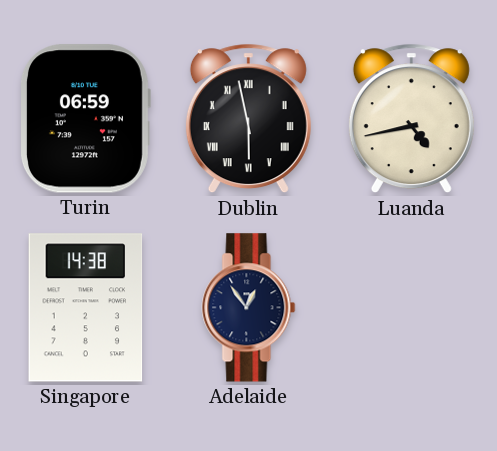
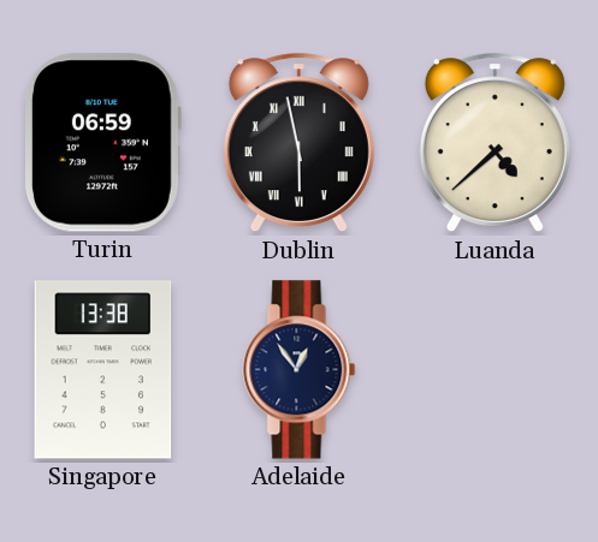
Luanda: 4:43 -> 4:38
Singapore: 14:38 -> 13:38
